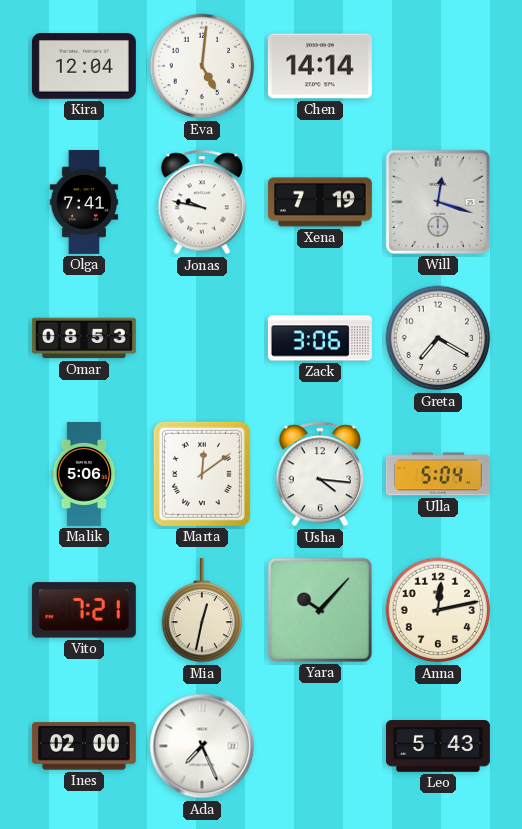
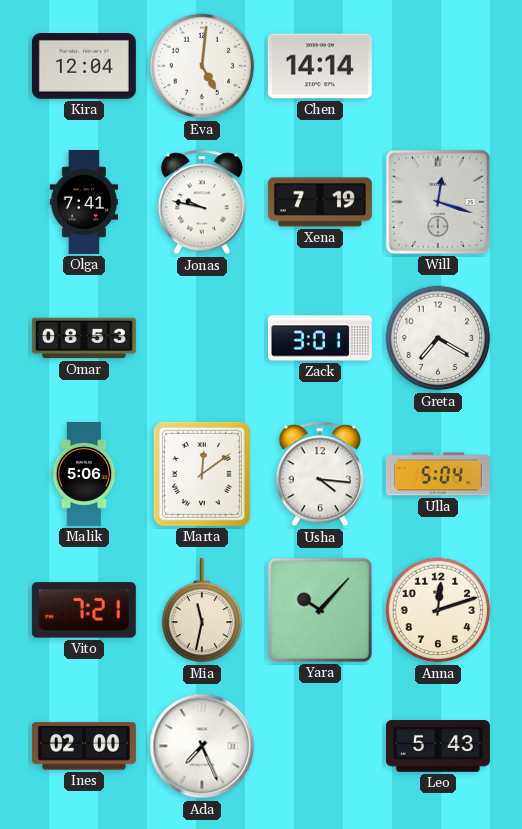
Zack: 3:06 -> 3:01
Mia: 12:32 -> 11:32
Anna: 12:13 -> 12:12
